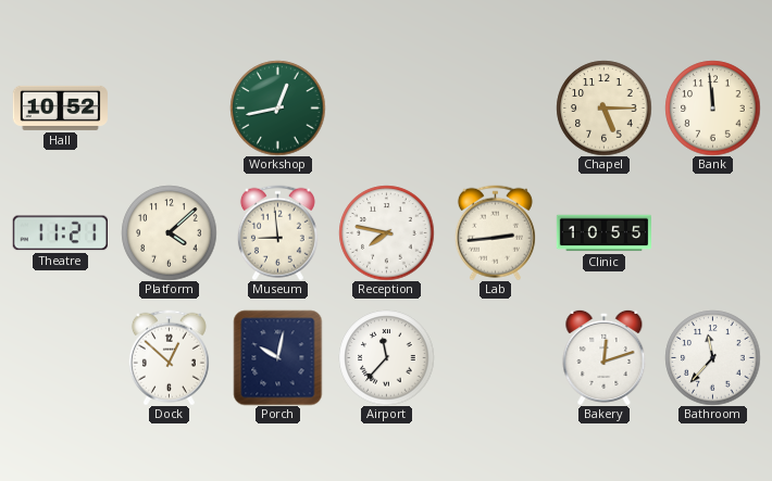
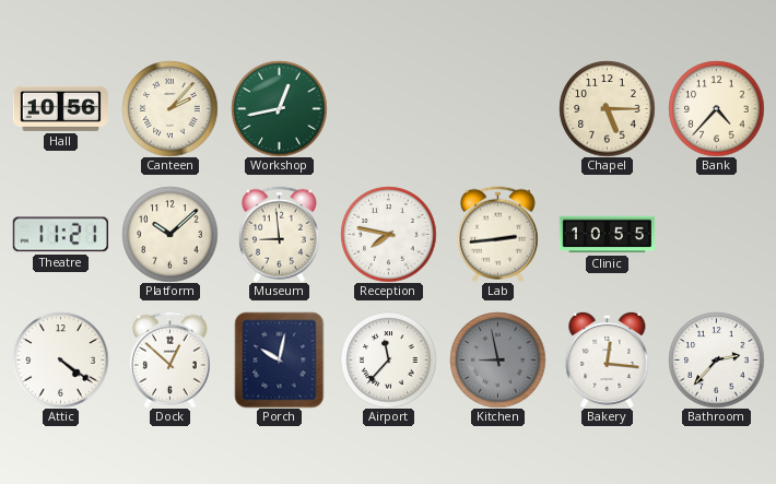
Hall: 10:52 -> 10:56
Canteen: none -> 2:07
Bank: 11:59 -> 4:37
Platform: 4:08 -> 10:08
Attic: none -> 4:21
Kitchen: none -> 8:58
Bakery: 12:12 -> 12:16
Bathroom: 11:37 -> 2:37
